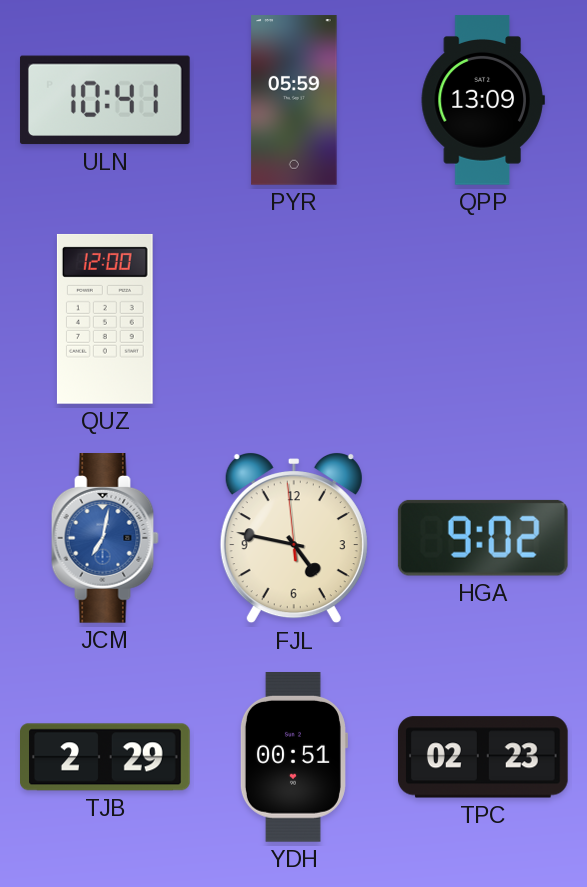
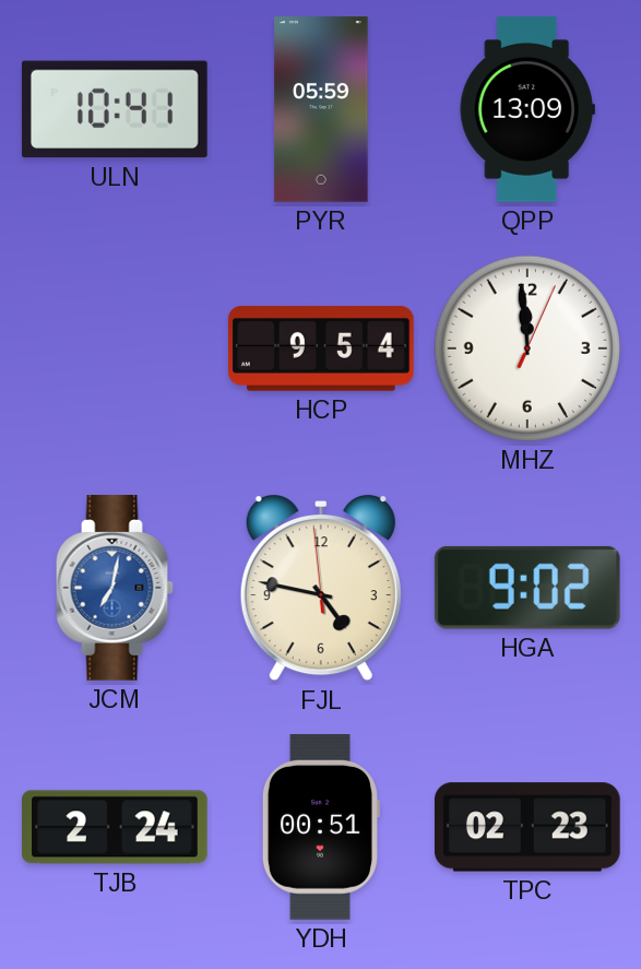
QUZ: 12:00 -> none
HCP: none -> 9:54
MHZ: none -> 11:59
TJB: 2:29 -> 2:24
